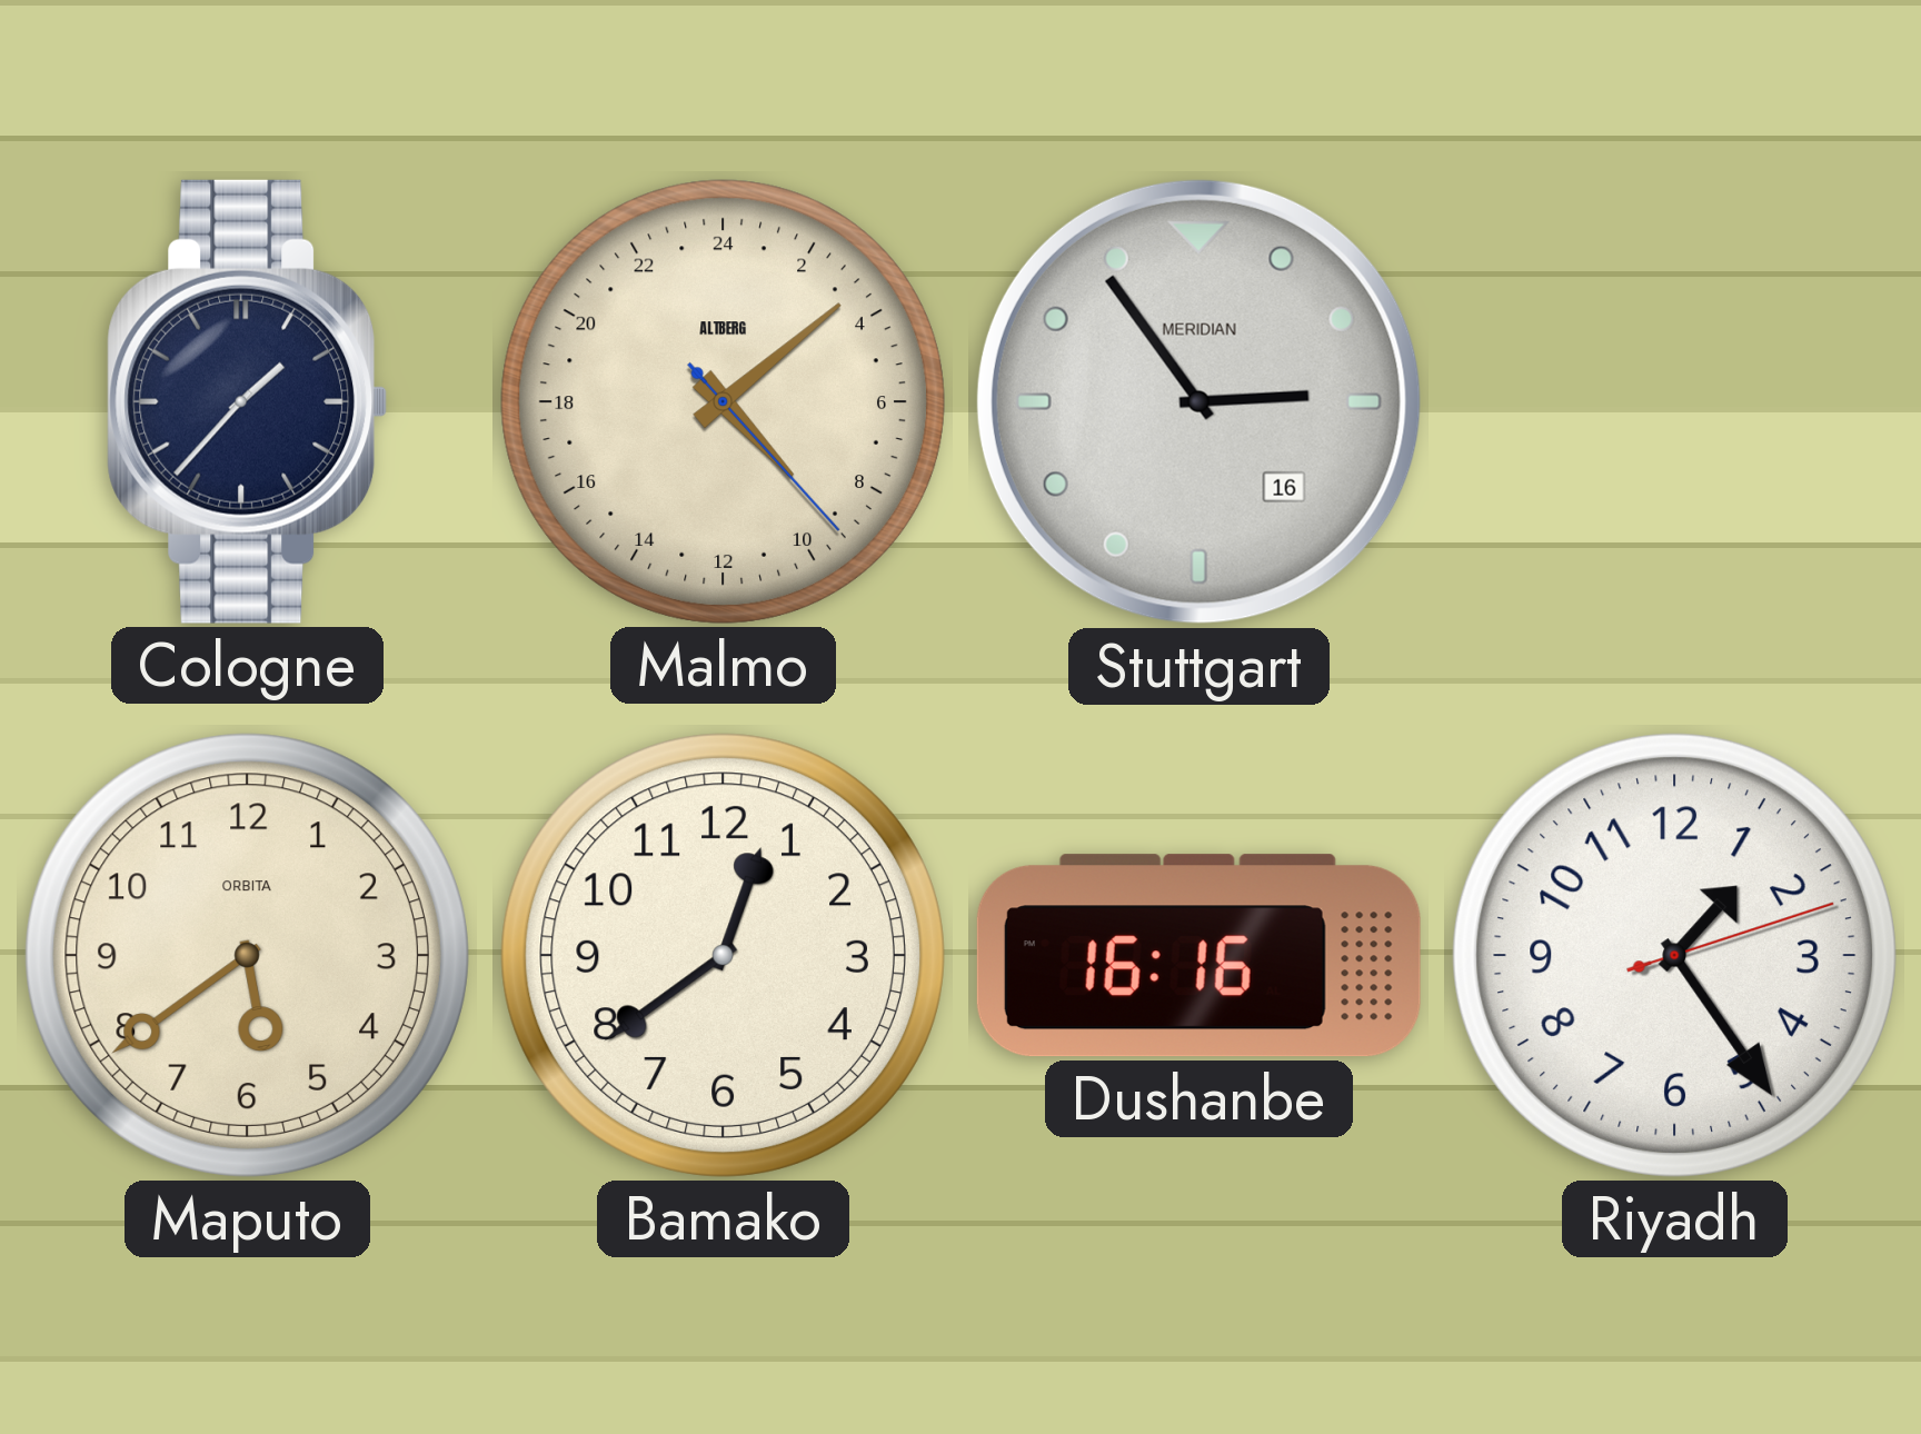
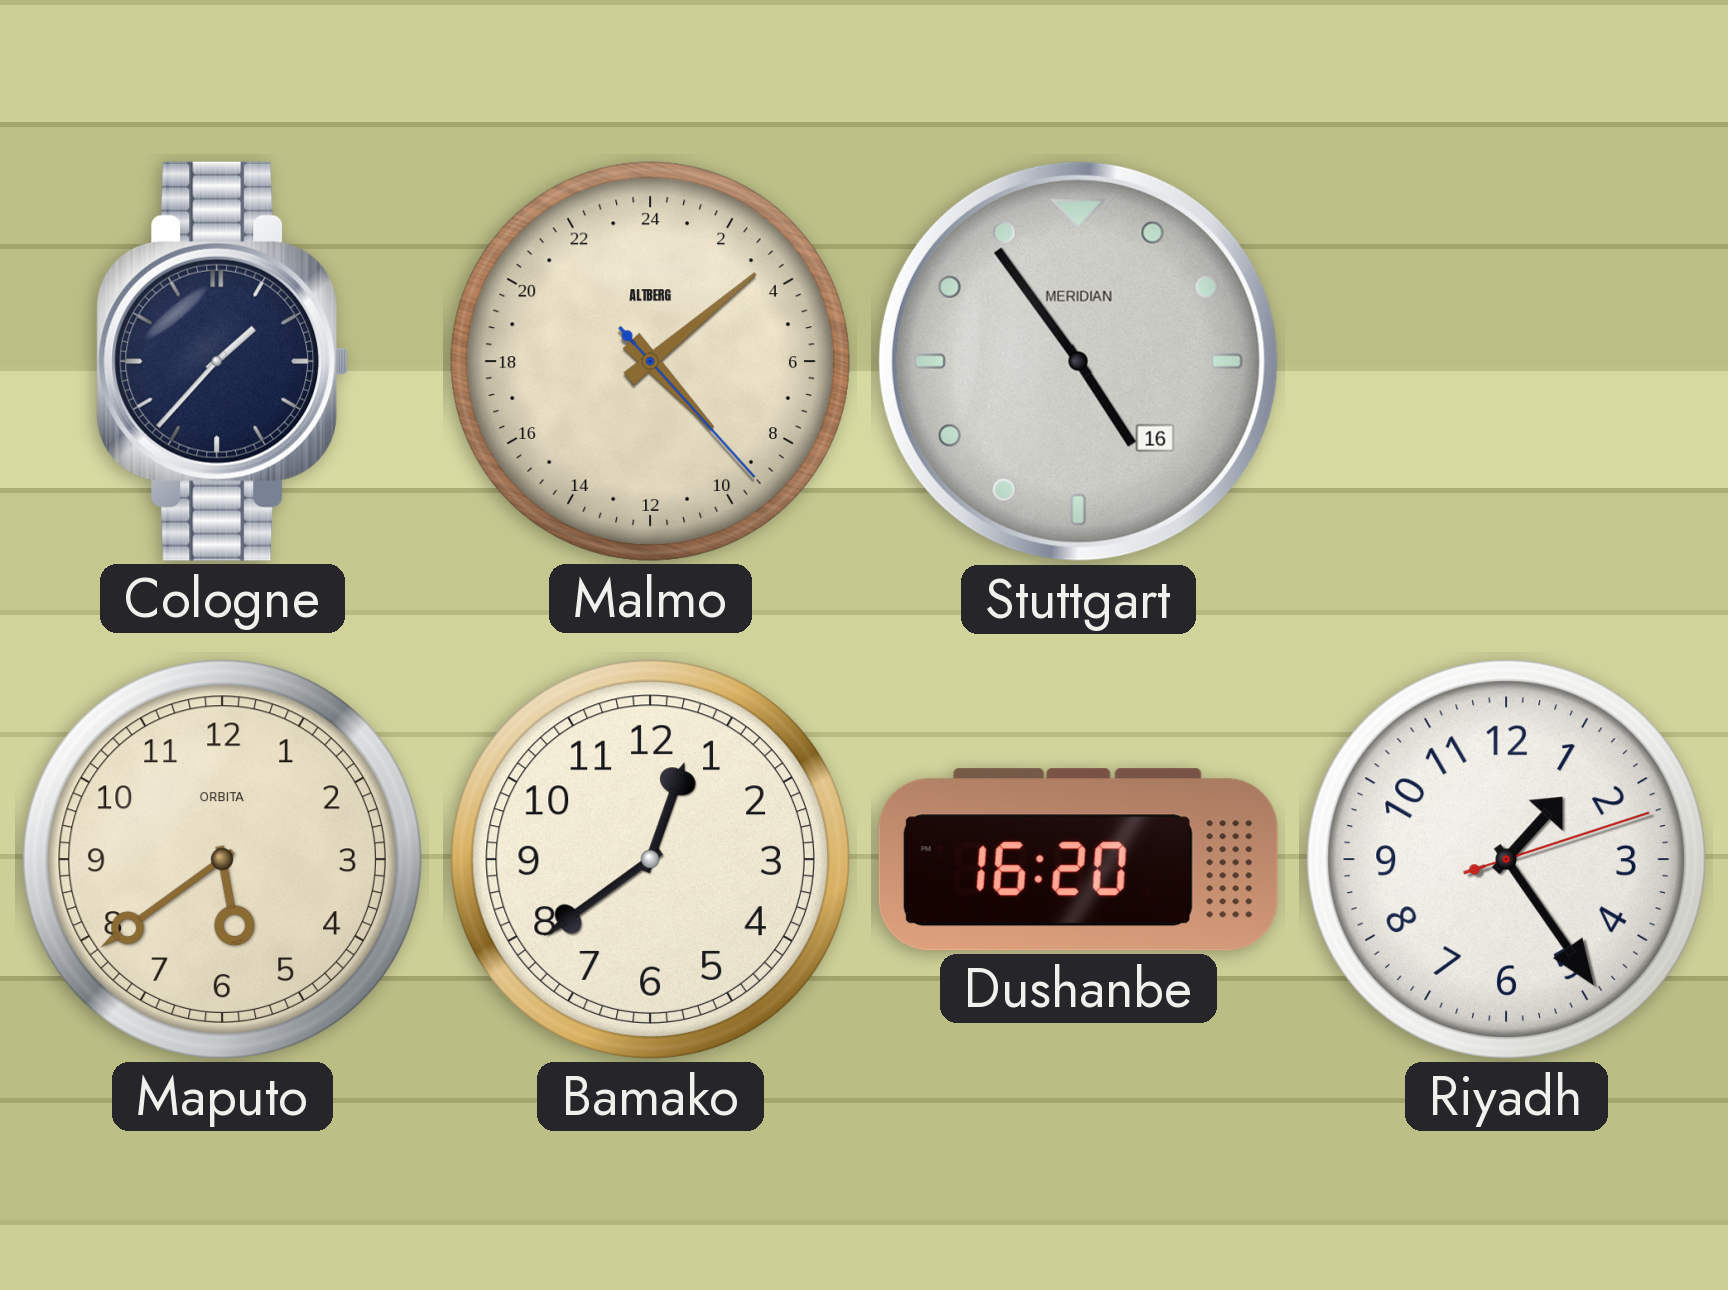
Stuttgart: 2:54 -> 4:54
Dushanbe: 16:16 -> 16:20
